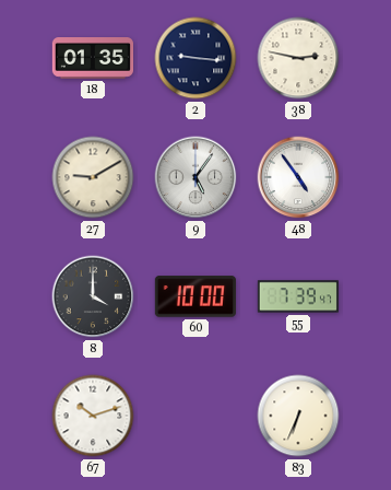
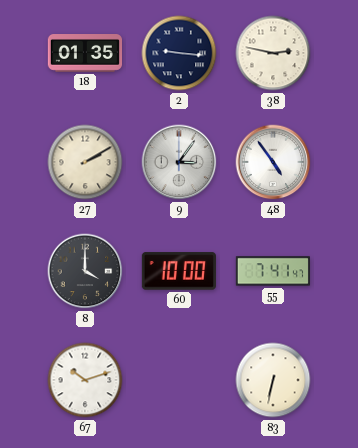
27: 9:10 -> 2:10
9: 5:06 -> 3:06
55: 7:39 -> 7:41
83: 6:34 -> 6:32
